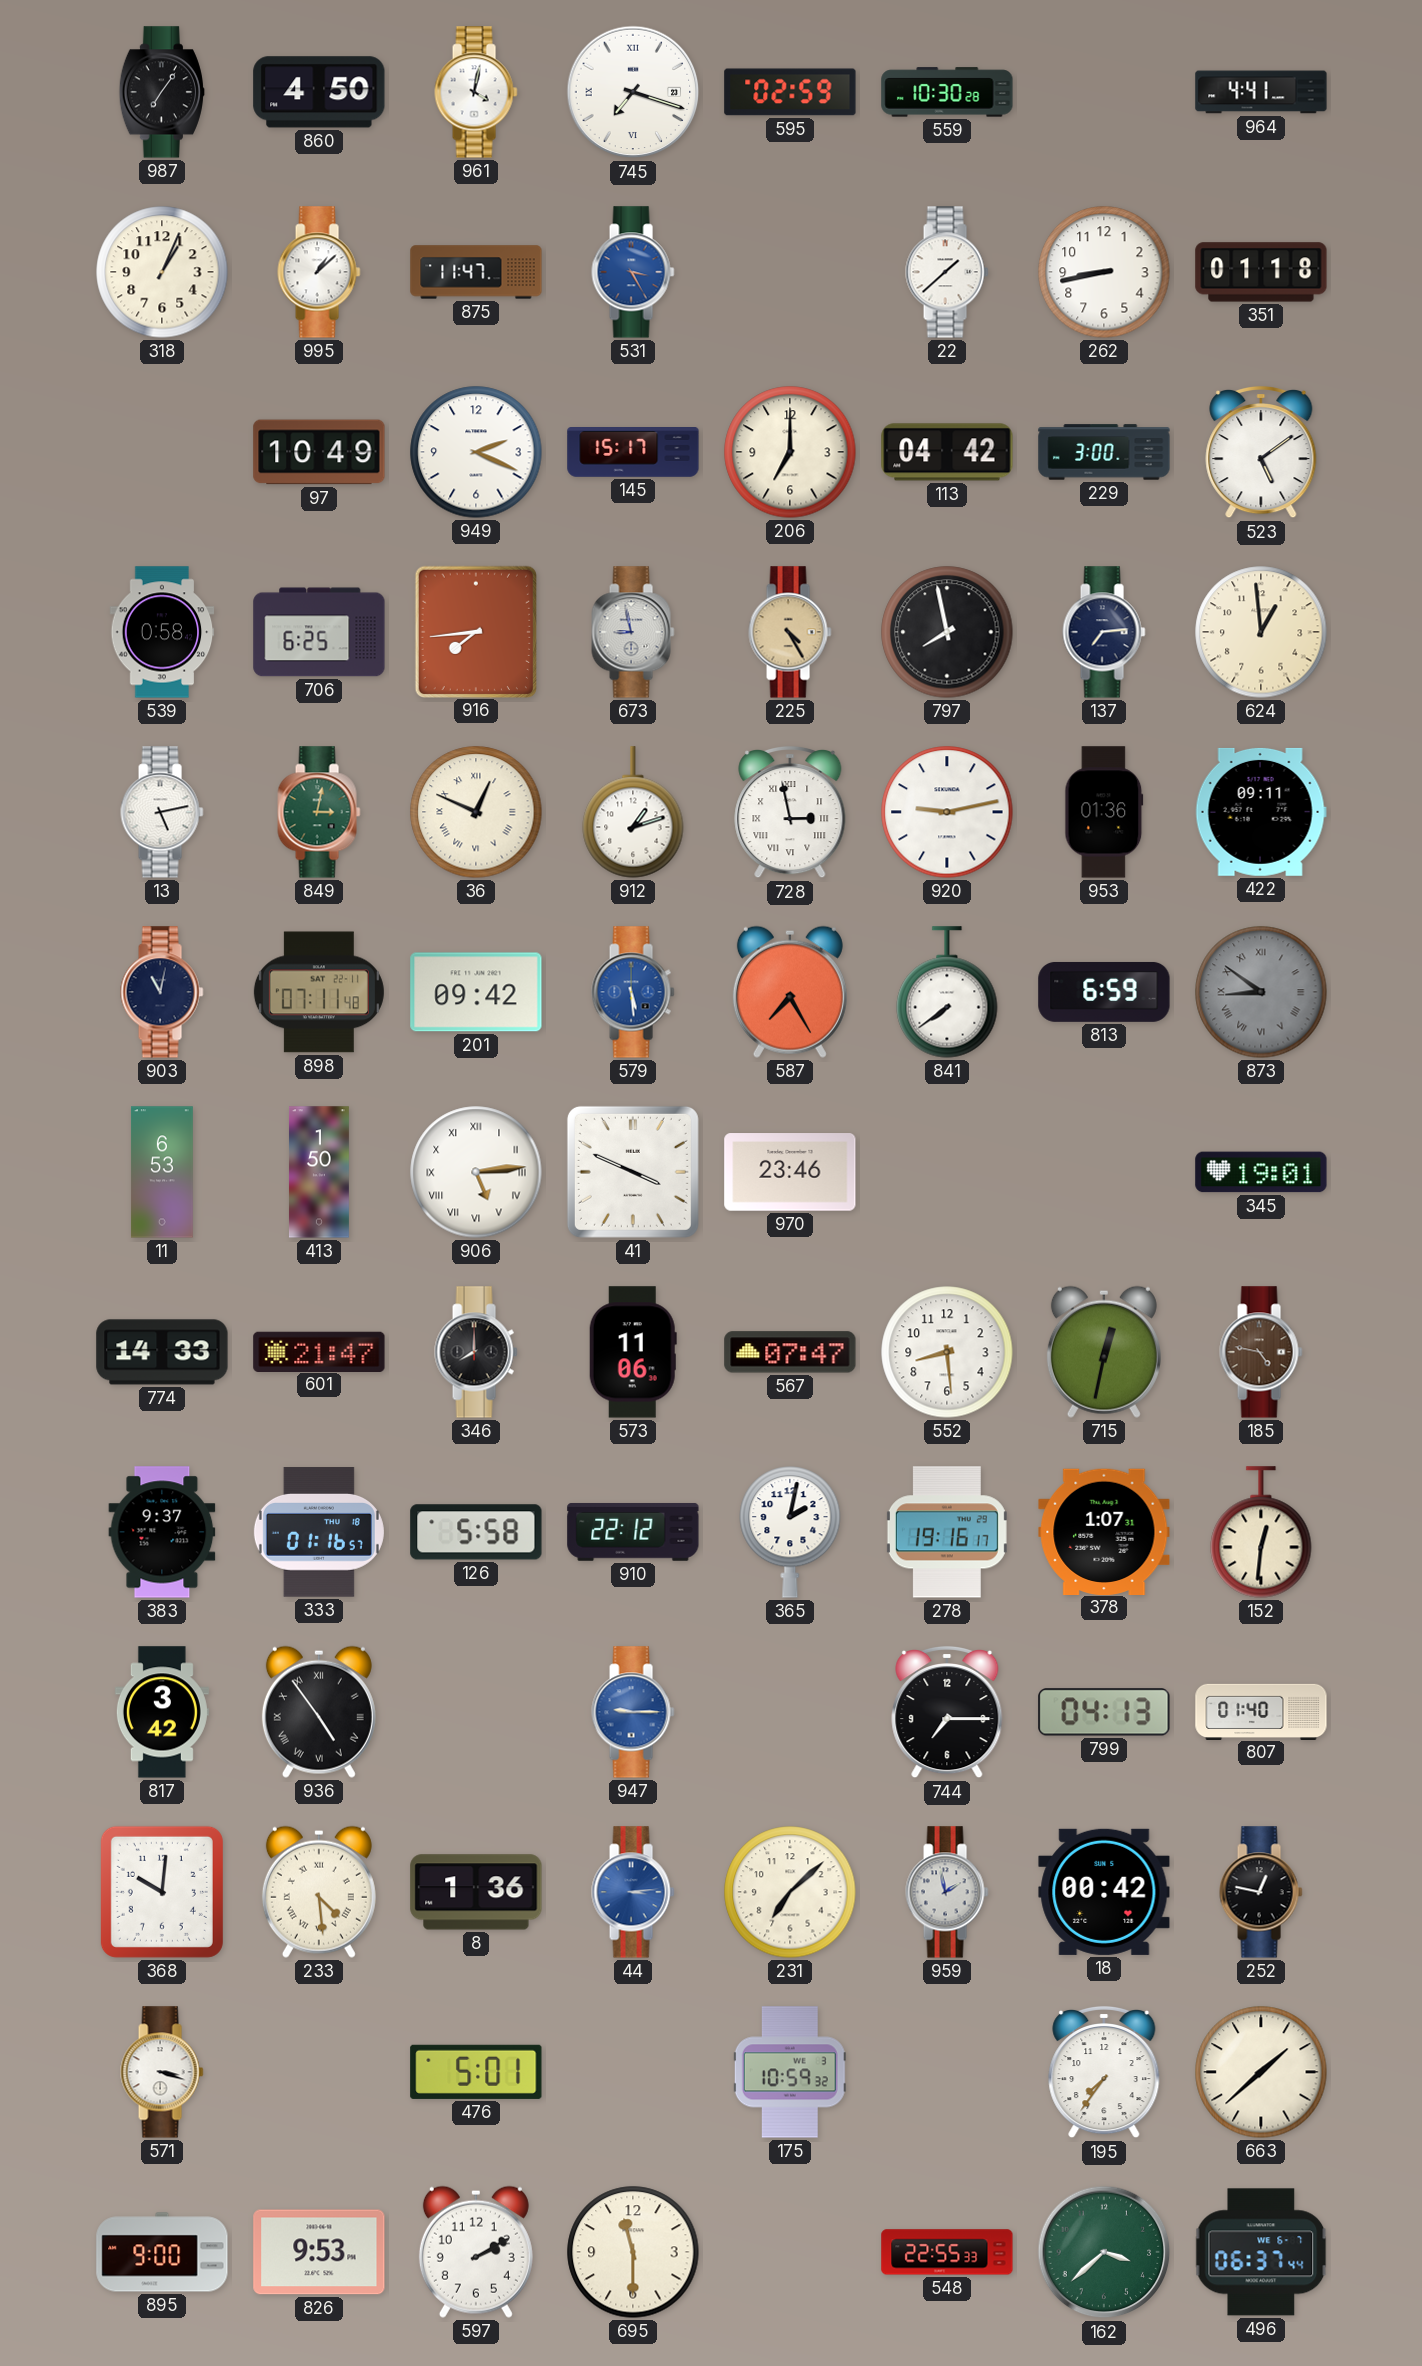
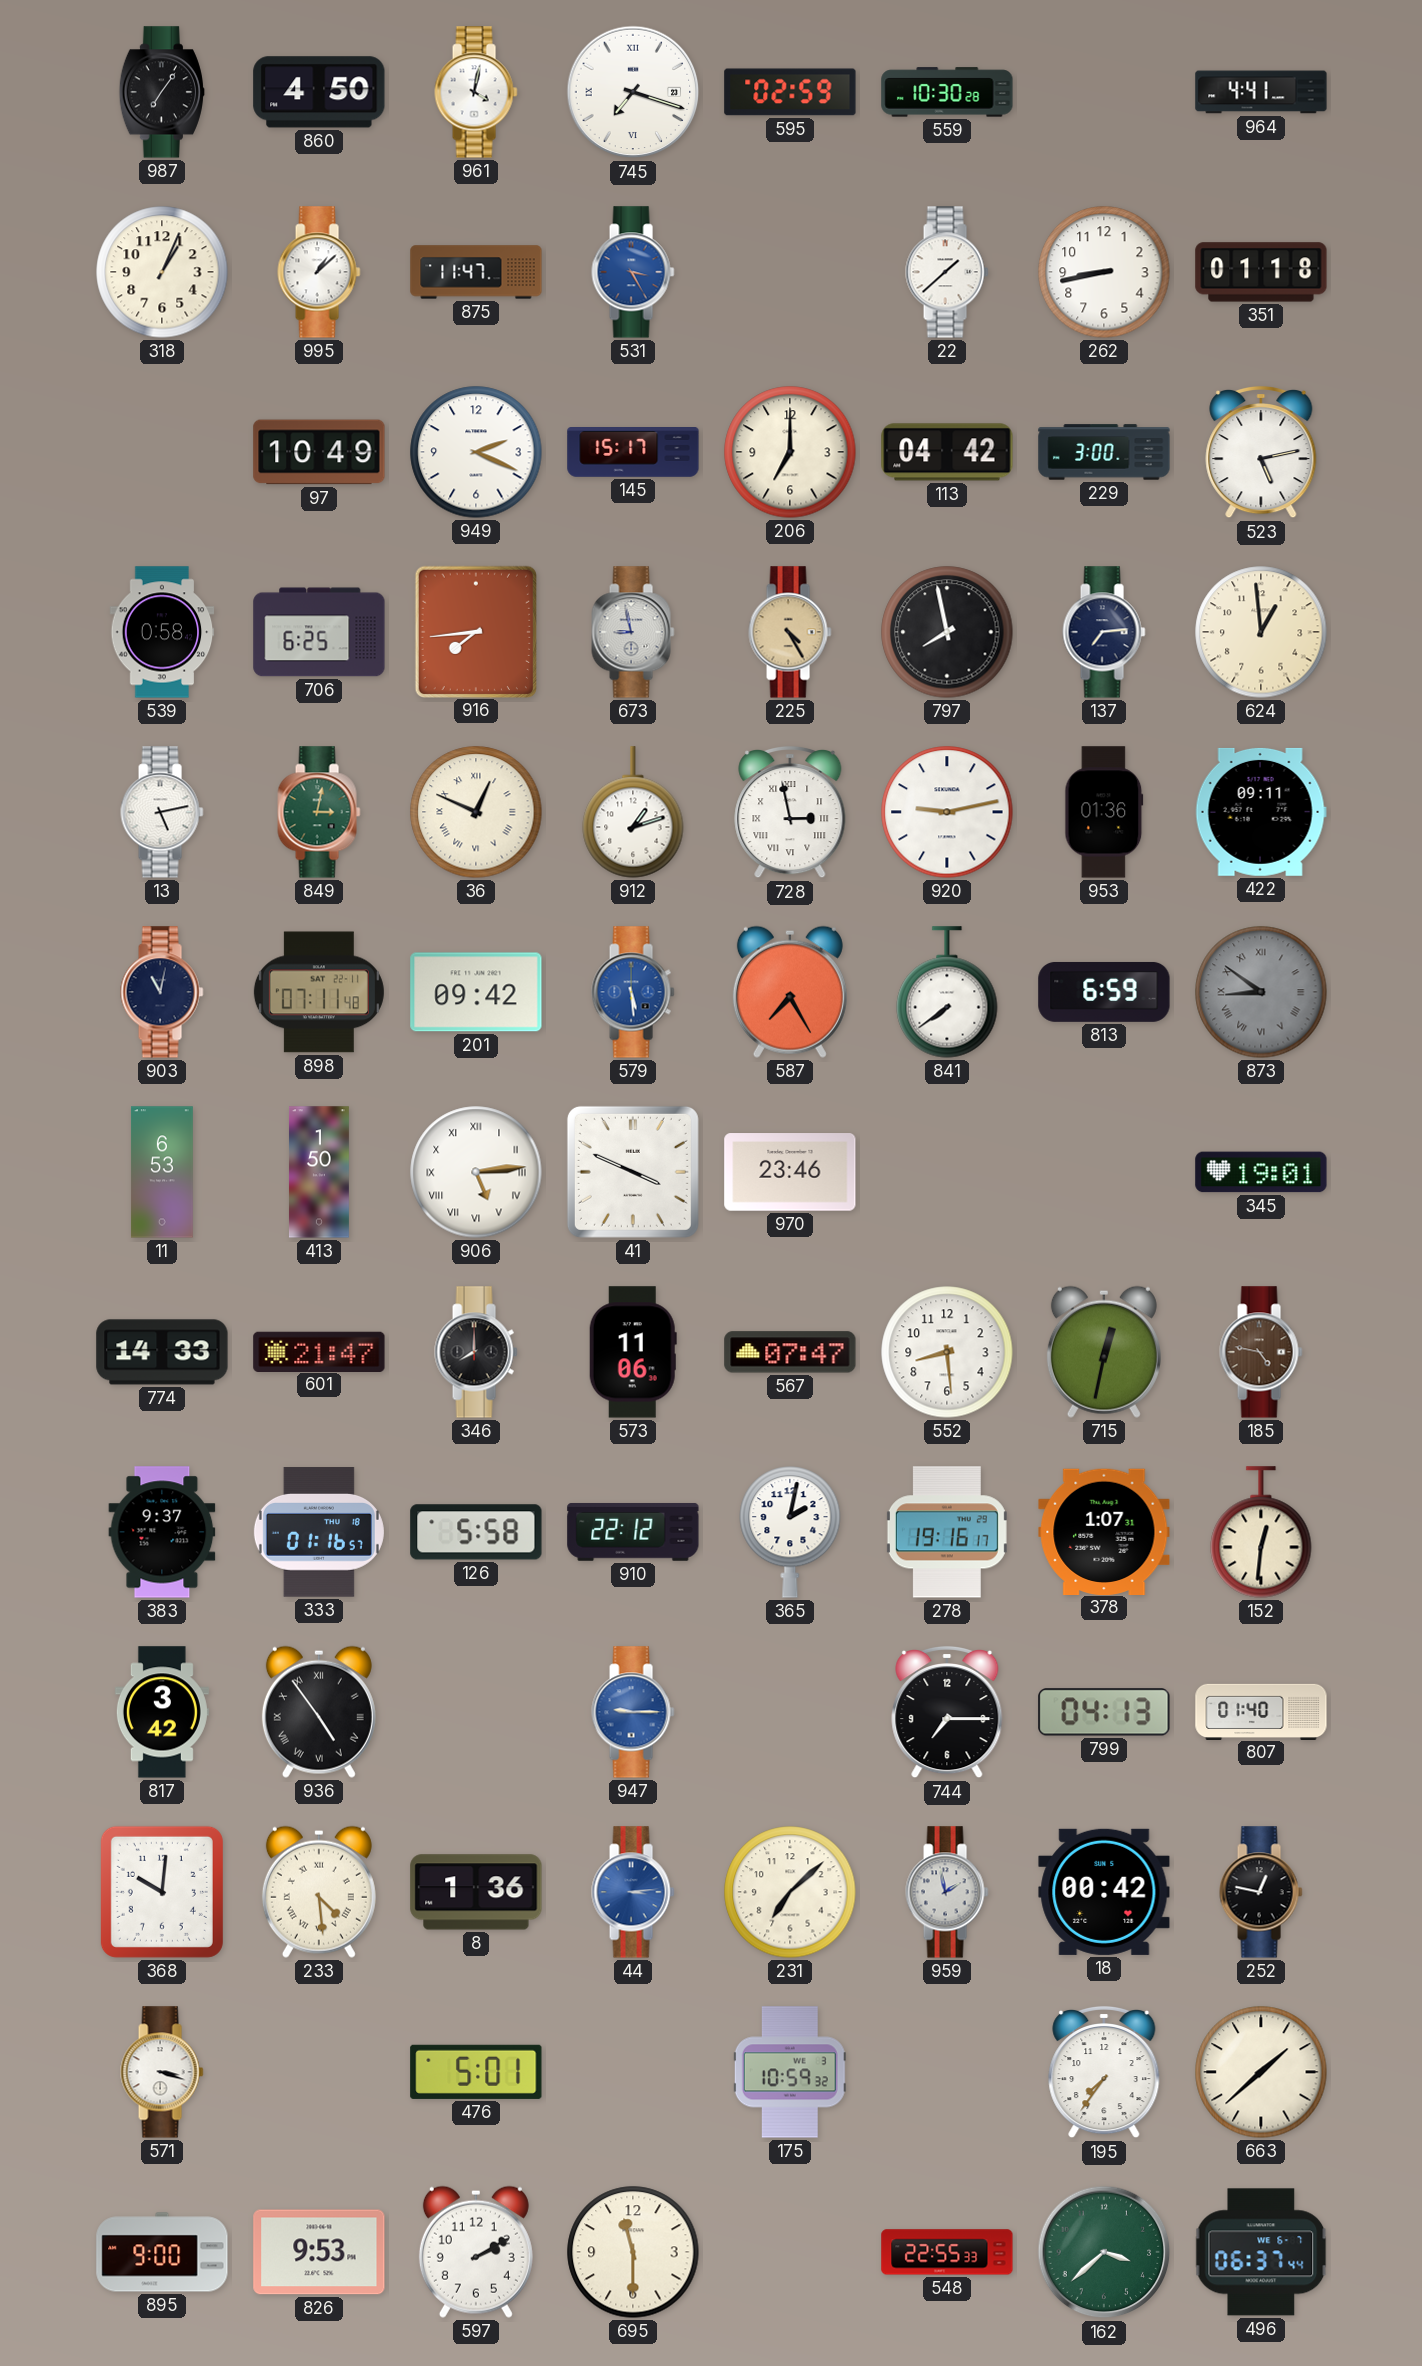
523: 5:09 -> 5:13
